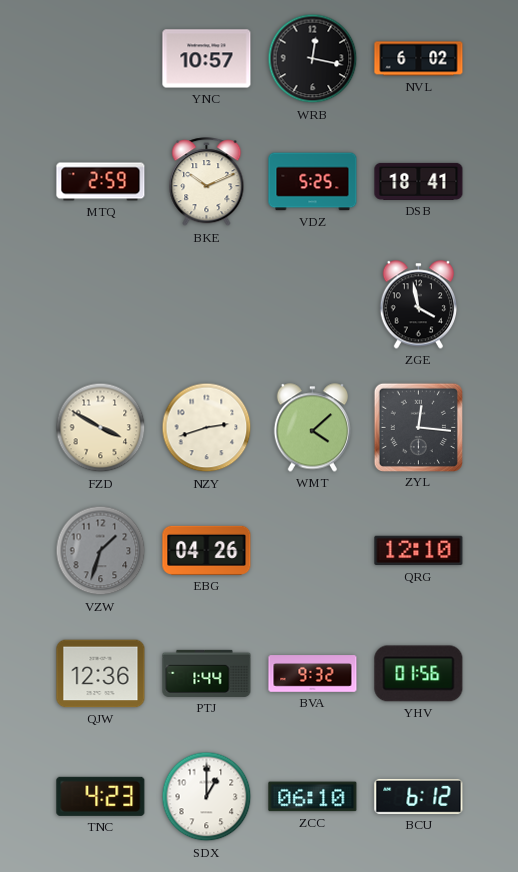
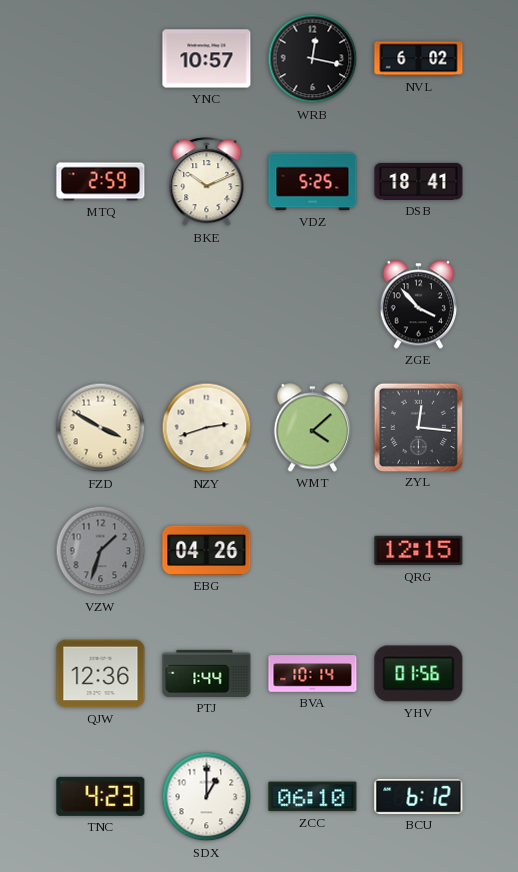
ZGE: 3:58 -> 3:53
QRG: 12:10 -> 12:15
BVA: 9:32 -> 10:14
